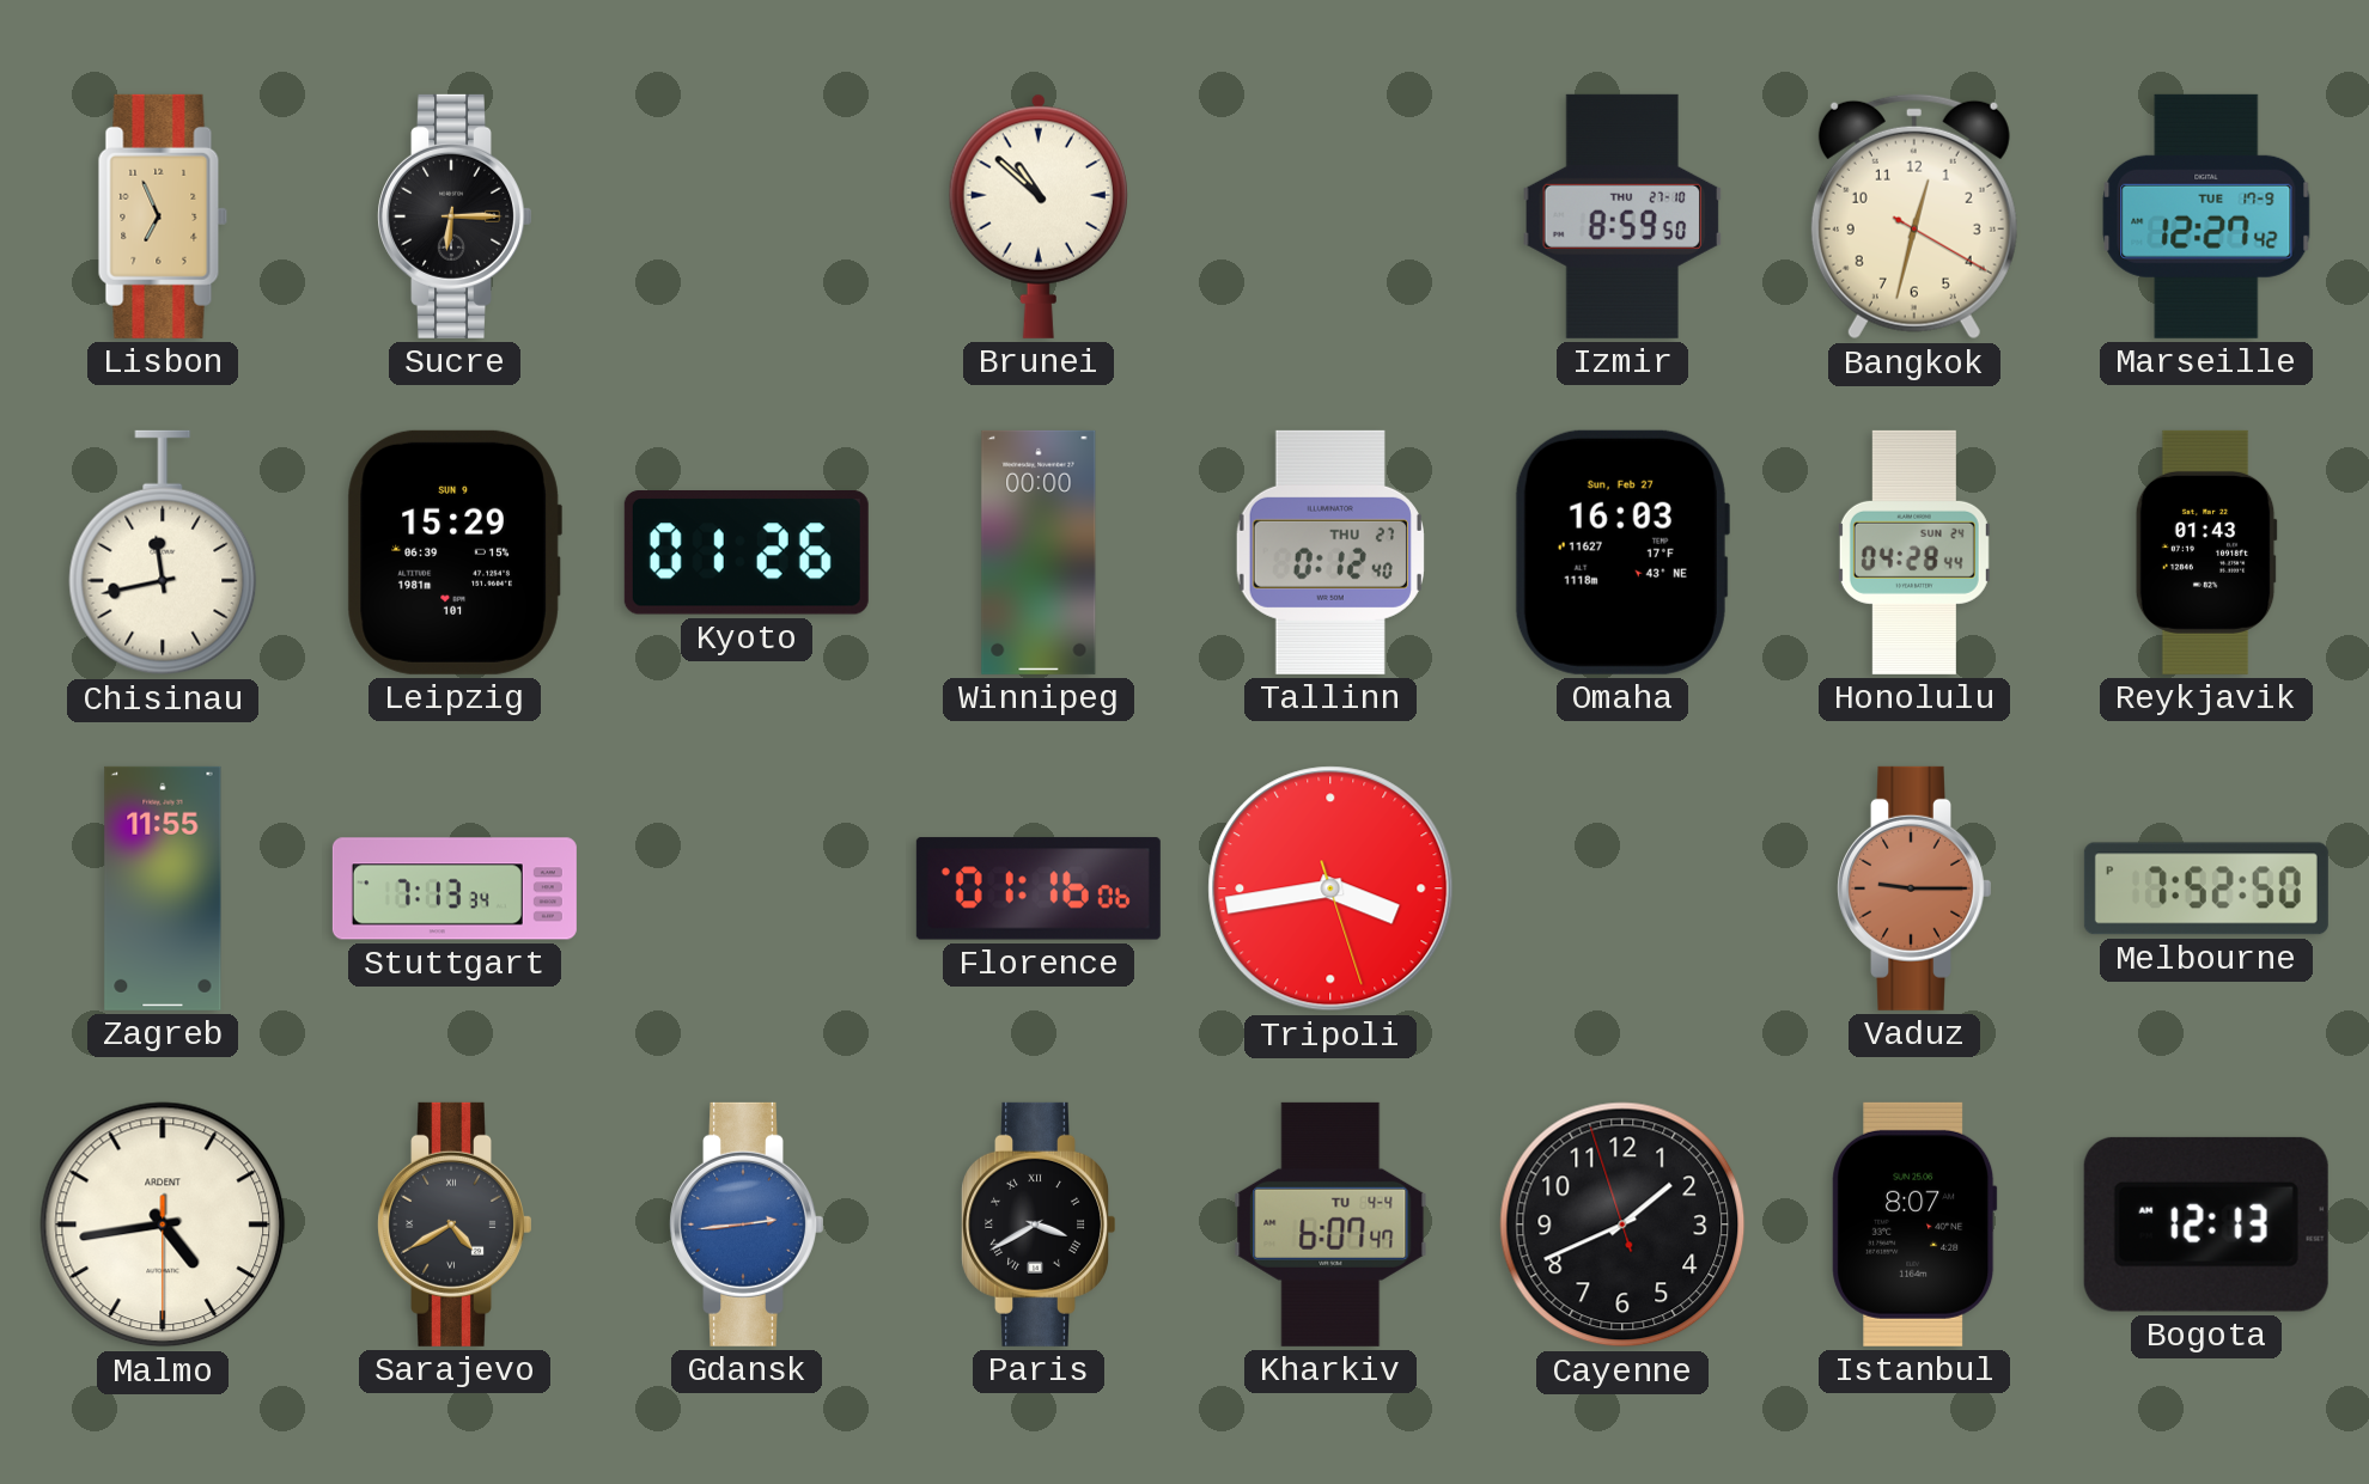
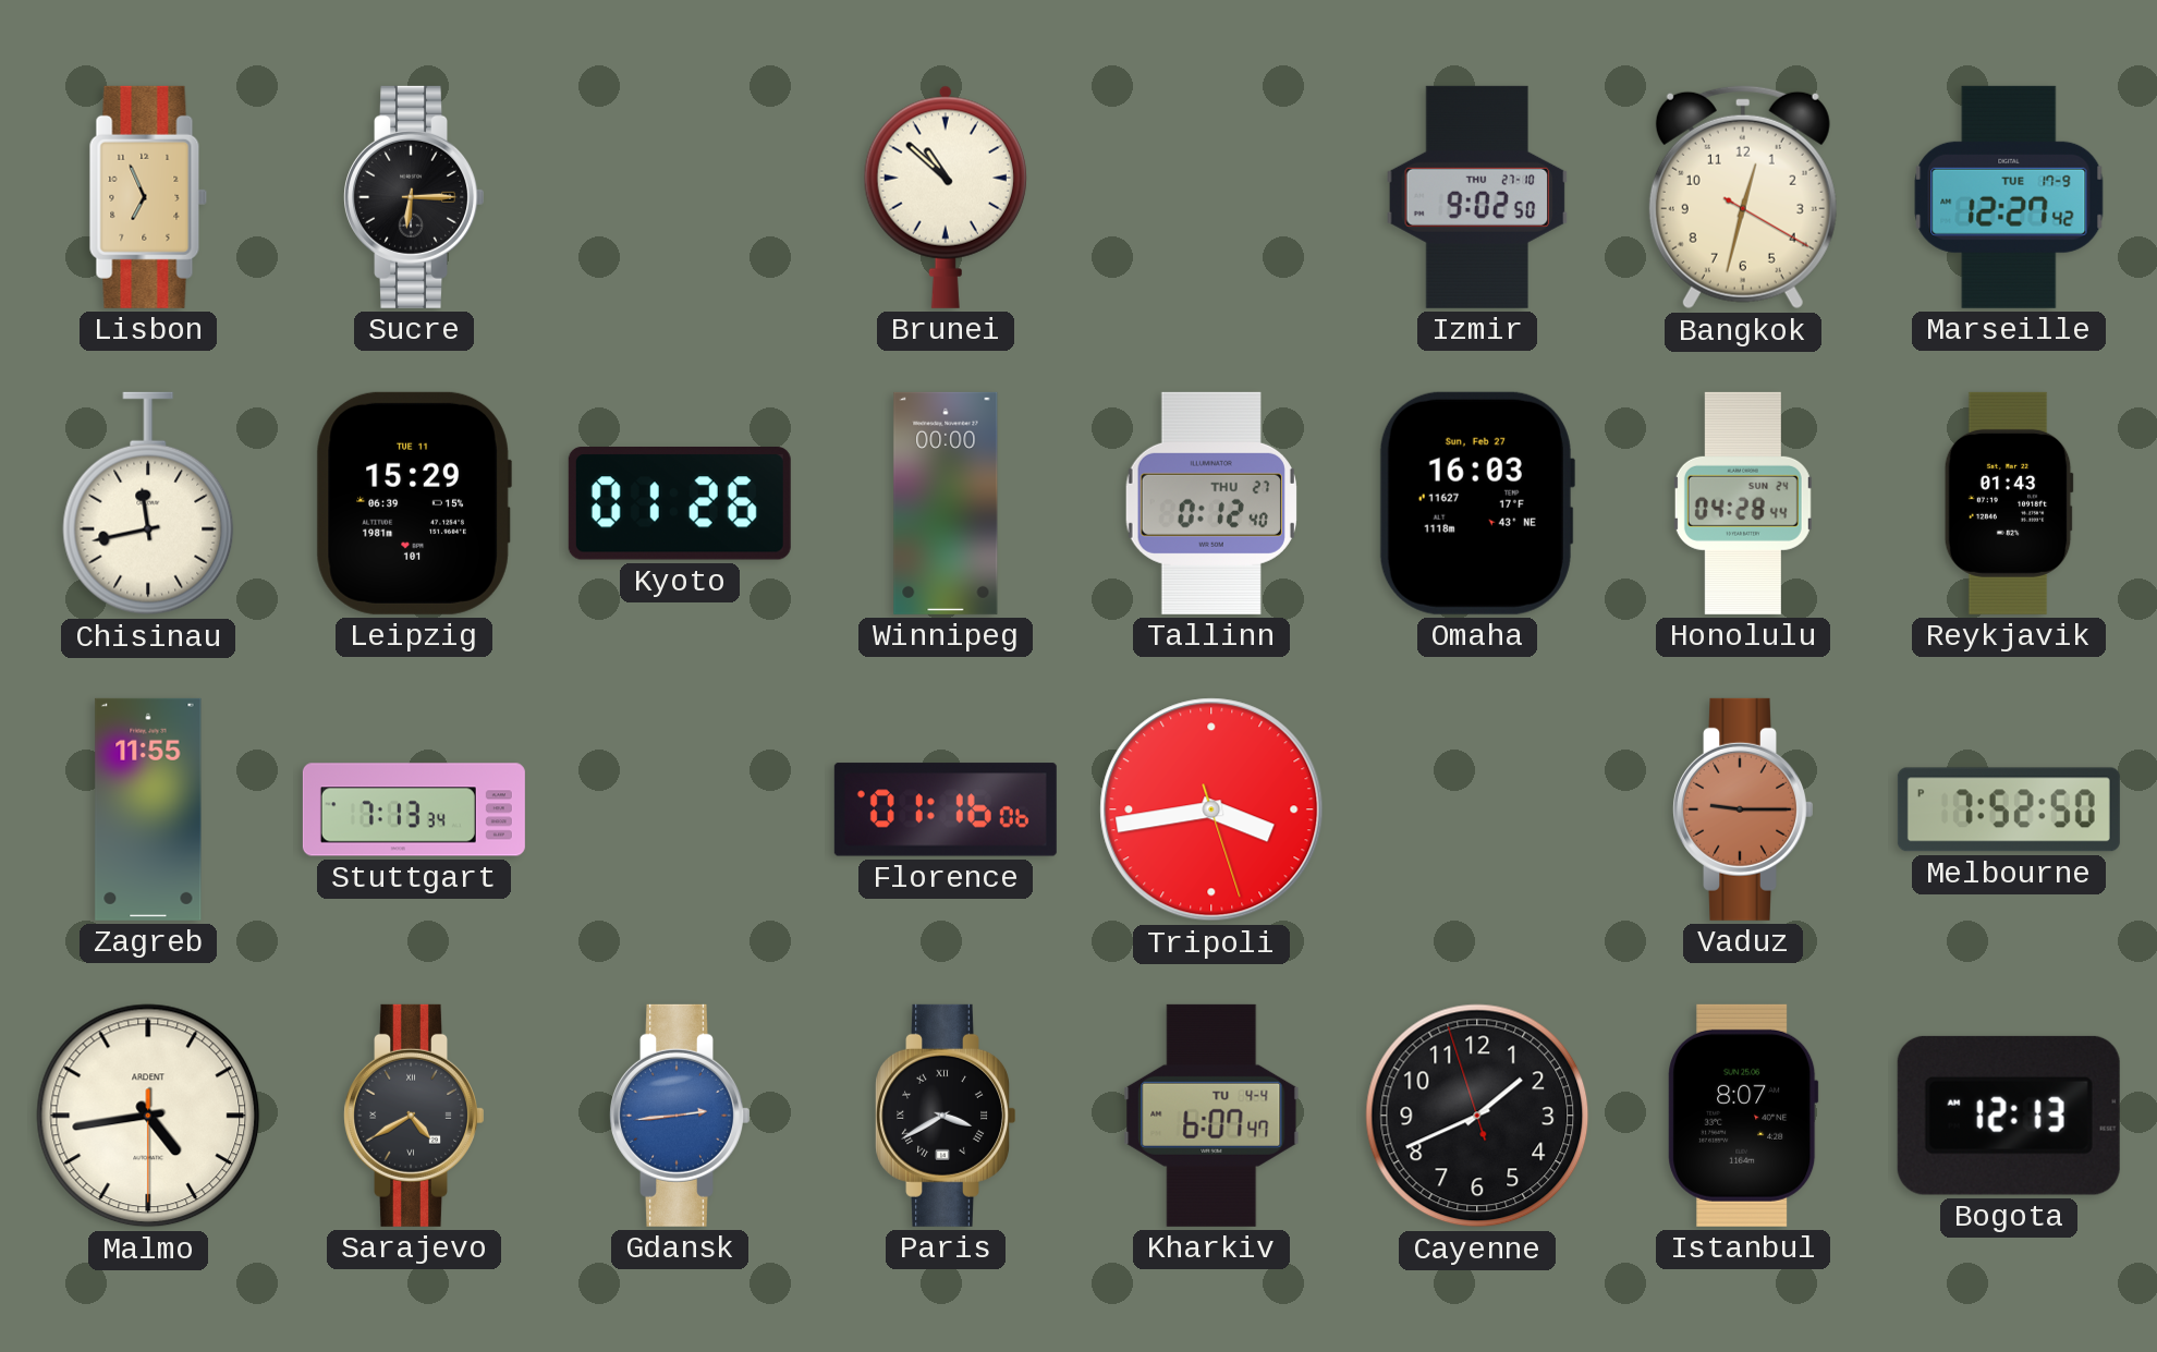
Izmir: 8:59 -> 9:02
Leipzig date: SUN 9 -> TUE 11
